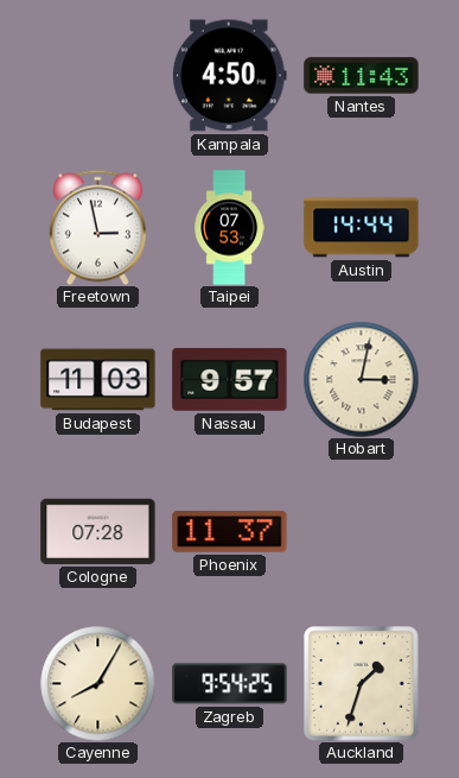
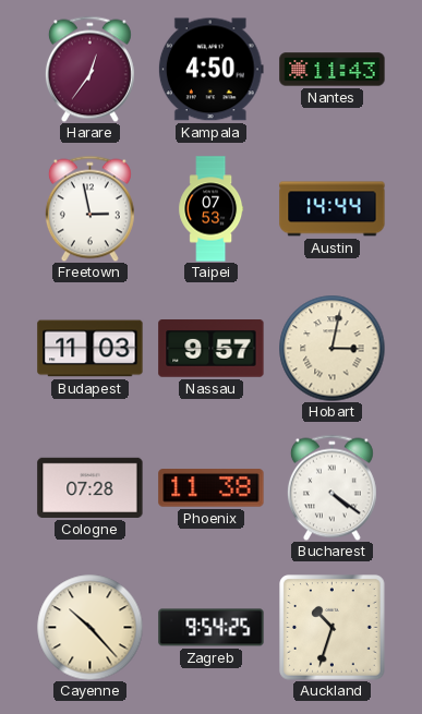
Harare: none -> 12:36
Phoenix: 11:37 -> 11:38
Bucharest: none -> 4:21
Cayenne: 8:05 -> 10:23
Auckland: 1:33 -> 10:33
